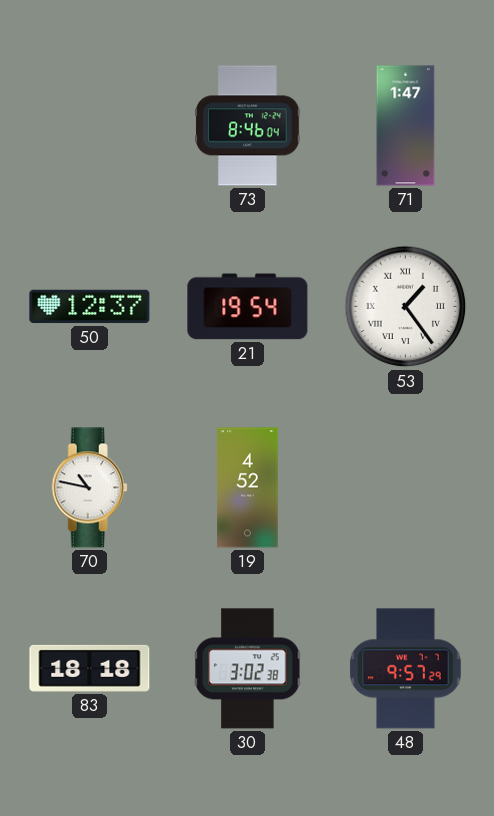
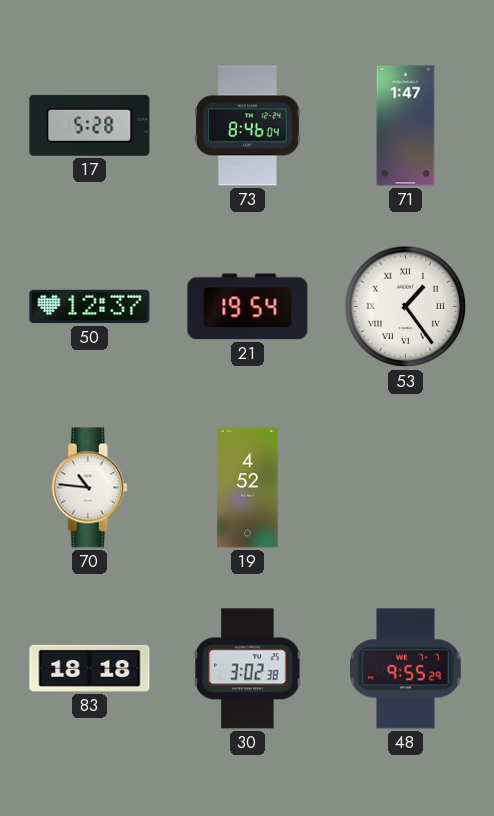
17: none -> 5:28
70: 10:47 -> 10:46
48: 9:57 -> 9:55
